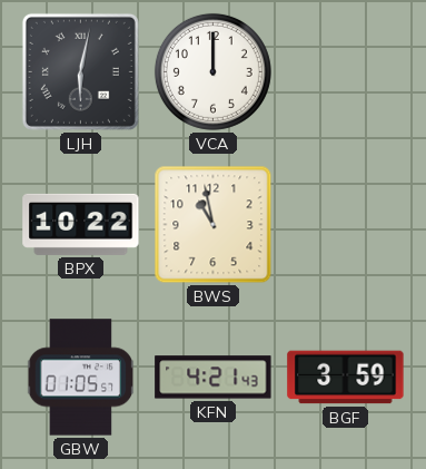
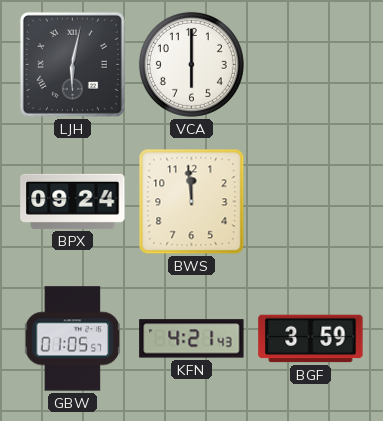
VCA: 12:00 -> 6:00
BPX: 10:22 -> 09:24
BWS: 10:58 -> 11:59
